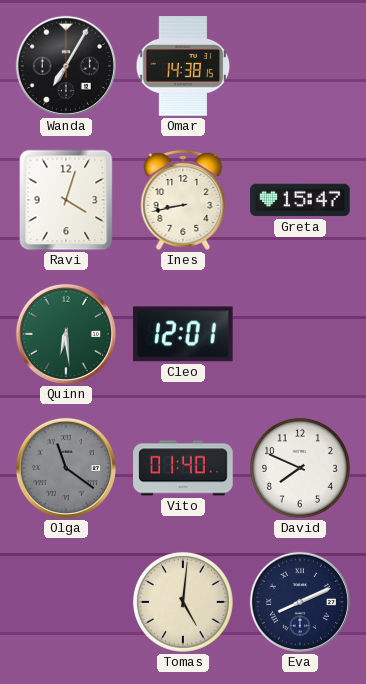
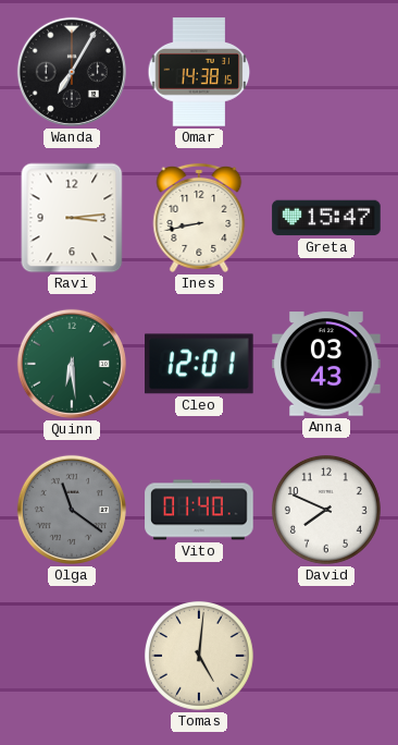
Ravi: 4:03 -> 3:14
Anna: none -> 03:43
Eva: 8:11 -> none
